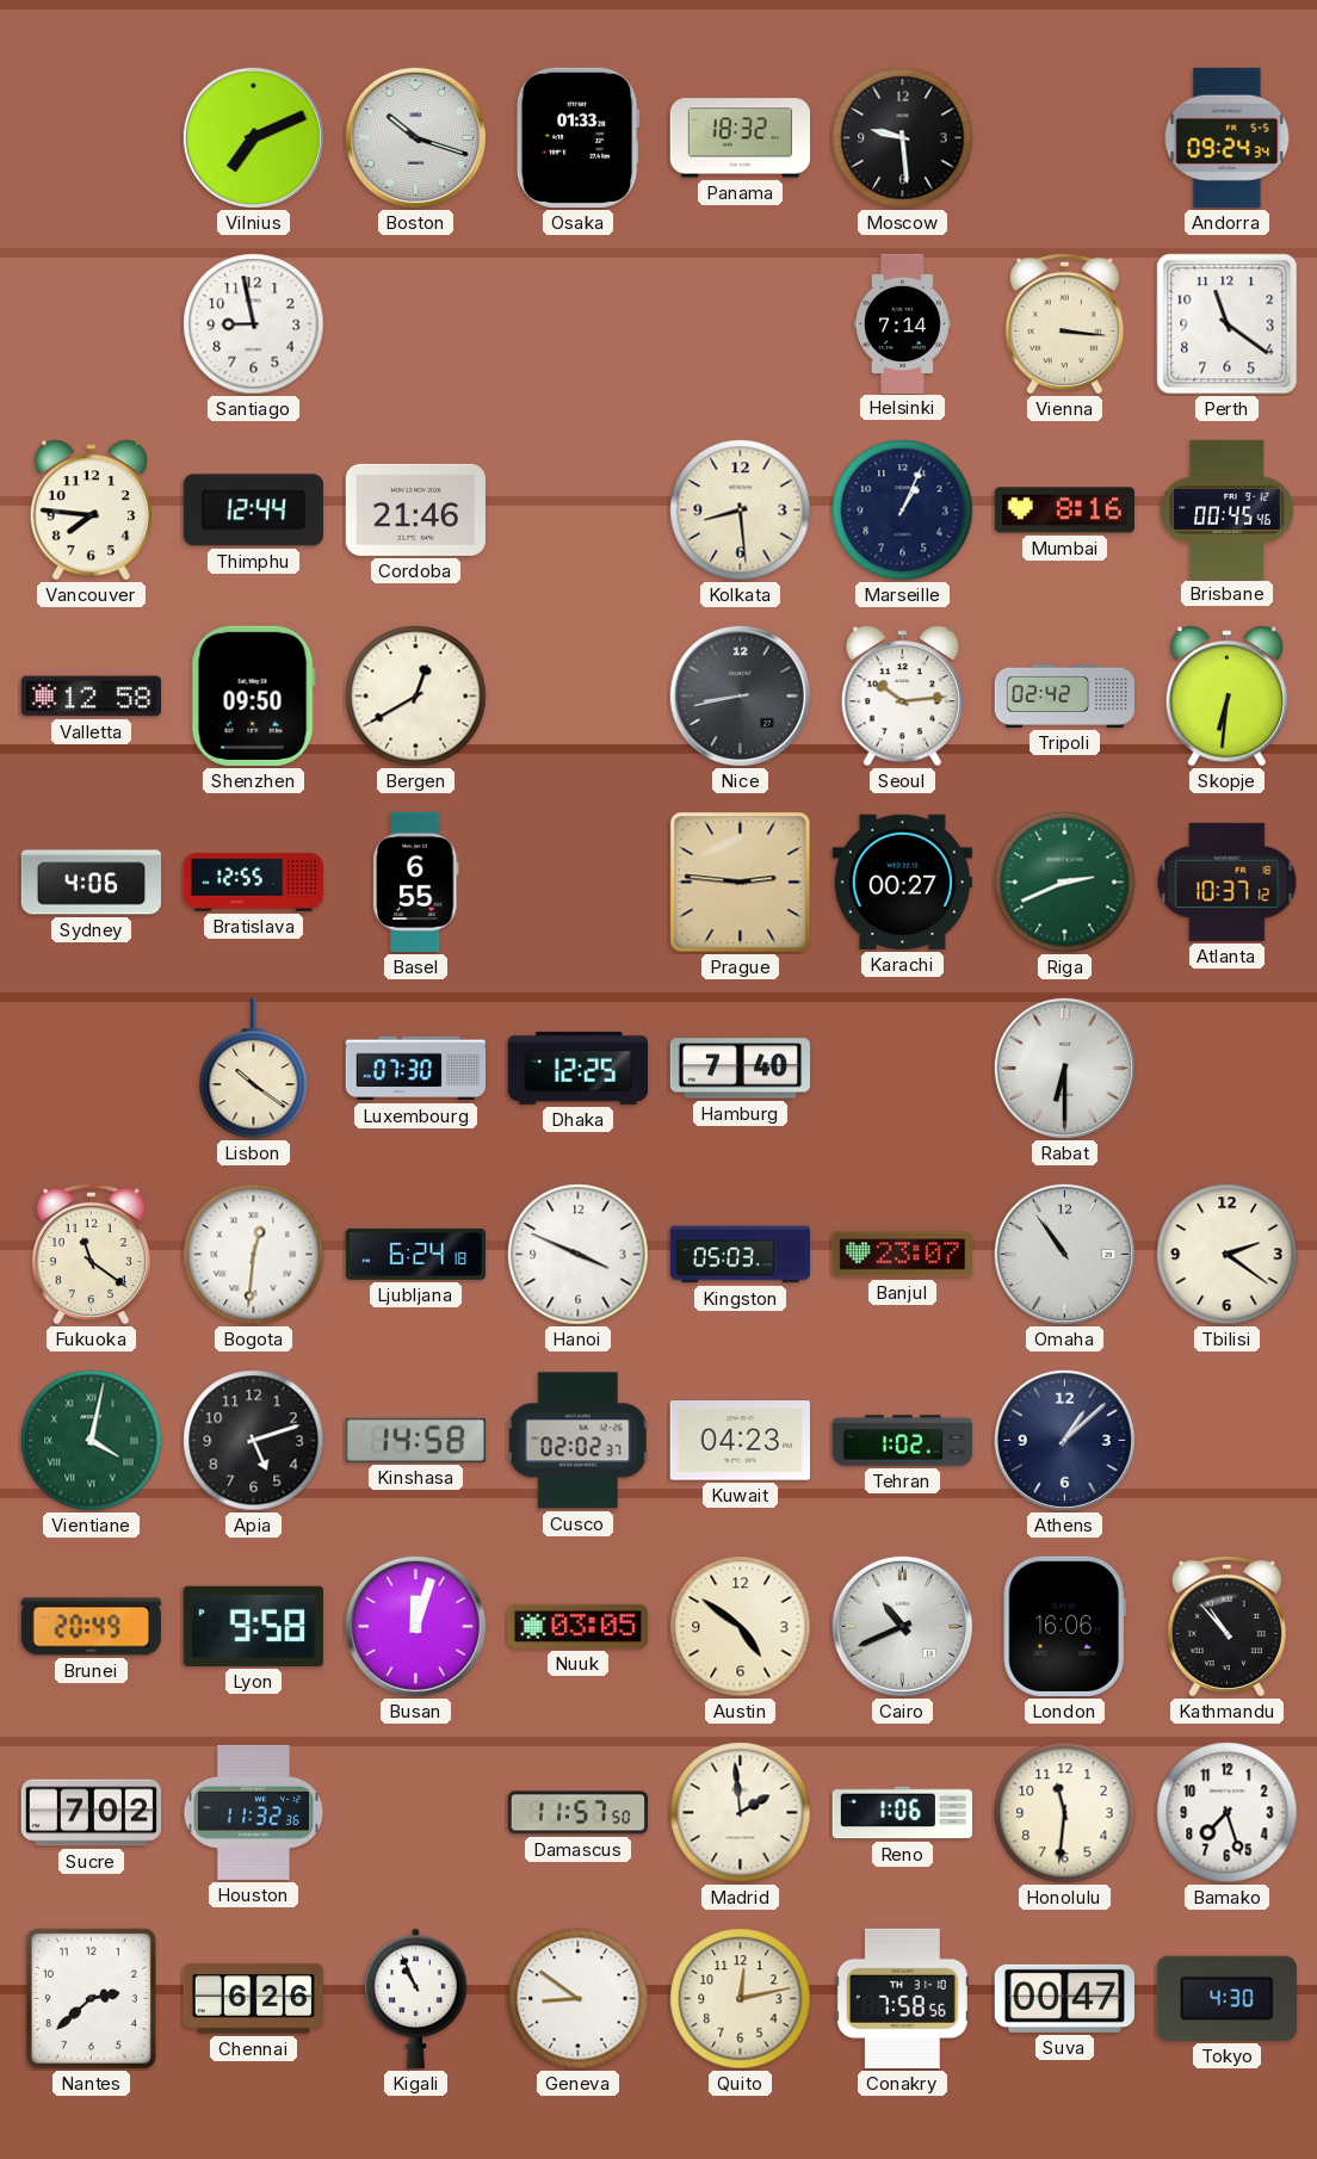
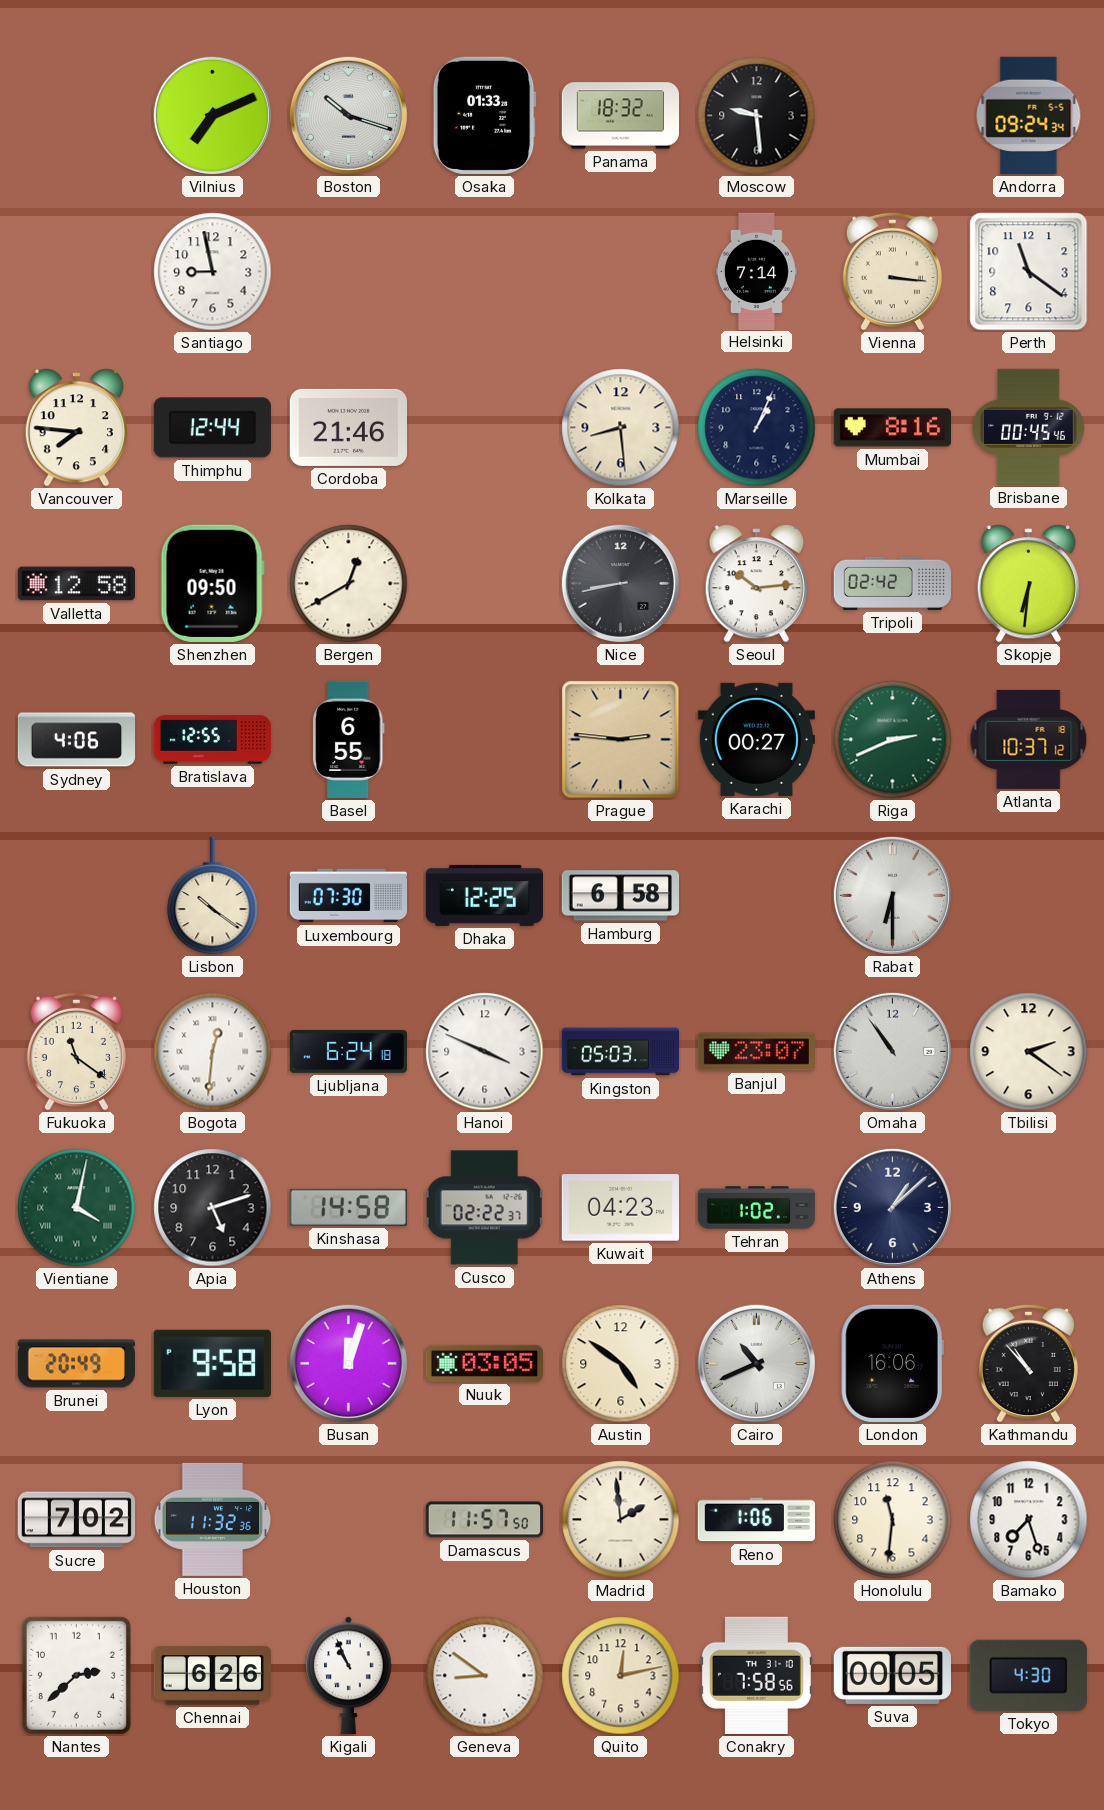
Hamburg: 7:40 -> 6:58
Cusco: 02:02 -> 02:22
Suva: 00:47 -> 00:05
